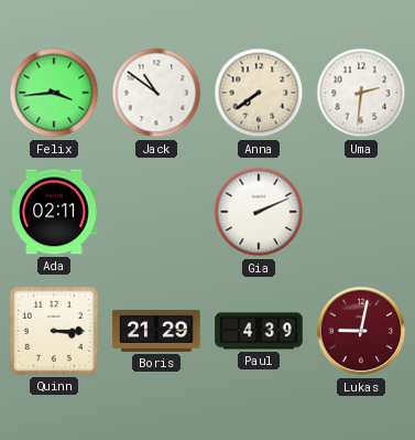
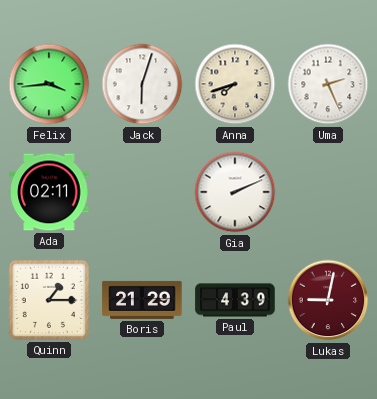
Jack: 10:51 -> 6:03
Anna: 7:39 -> 7:42
Uma: 2:31 -> 2:26
Quinn: 3:15 -> 1:15
